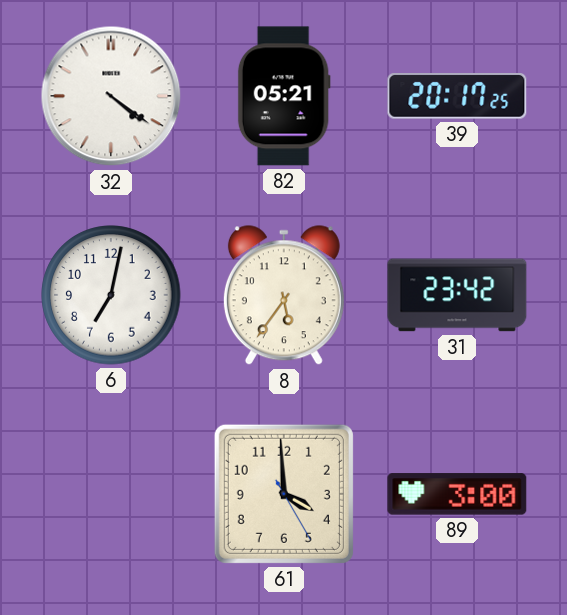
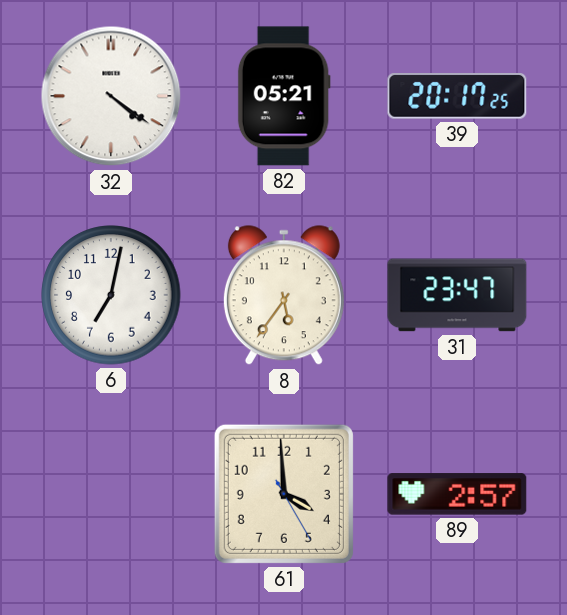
31: 23:42 -> 23:47
89: 3:00 -> 2:57
